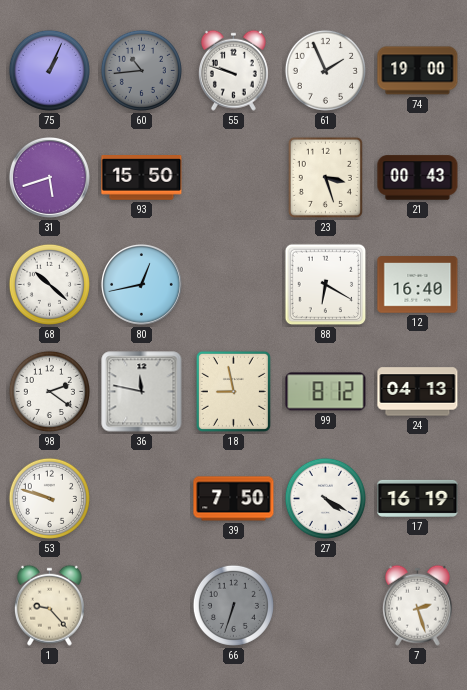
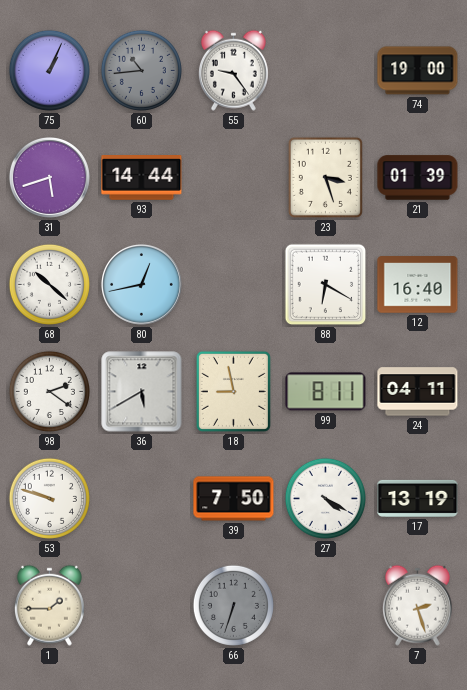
55: 9:48 -> 9:24
61: 1:56 -> none
93: 15:50 -> 14:44
21: 00:43 -> 01:39
36: 11:47 -> 5:40
99: 8:12 -> 8:11
24: 04:13 -> 04:11
17: 16:19 -> 13:19
1: 9:23 -> 1:45
